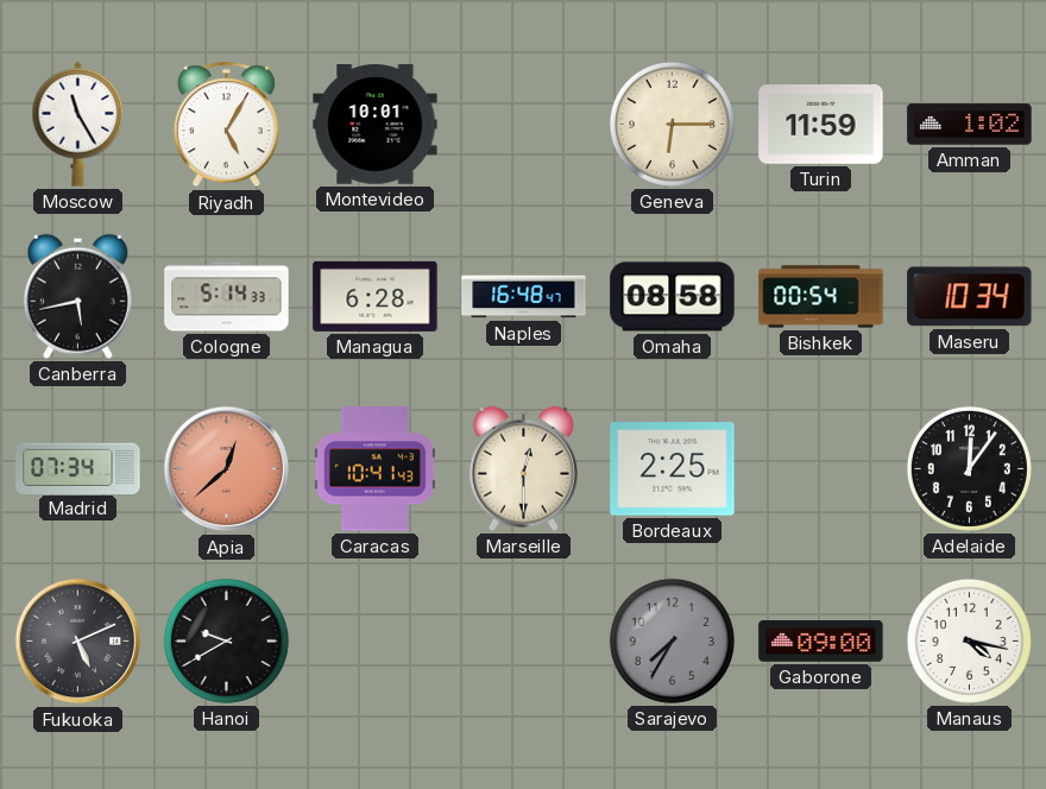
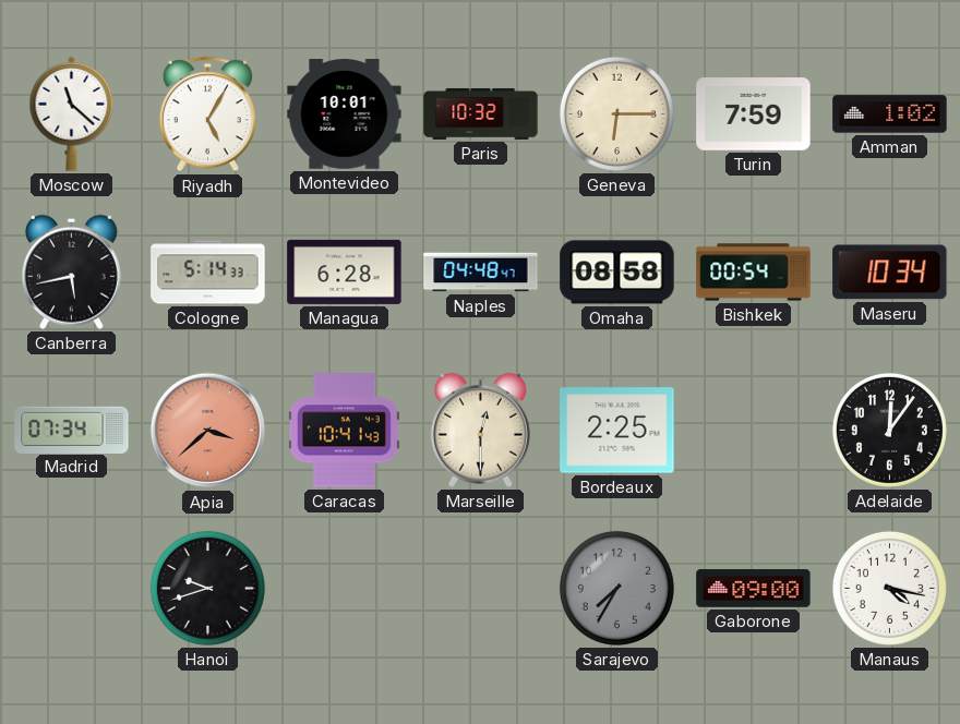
Moscow: 11:25 -> 11:22
Paris: none -> 10:32
Turin: 11:59 -> 7:59
Naples: 16:48 -> 04:48
Apia: 12:38 -> 3:38
Fukuoka: 5:11 -> none
Hanoi: 9:40 -> 9:42
